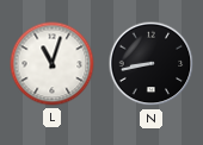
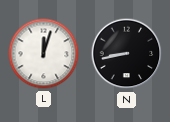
L: 11:03 -> 12:03
